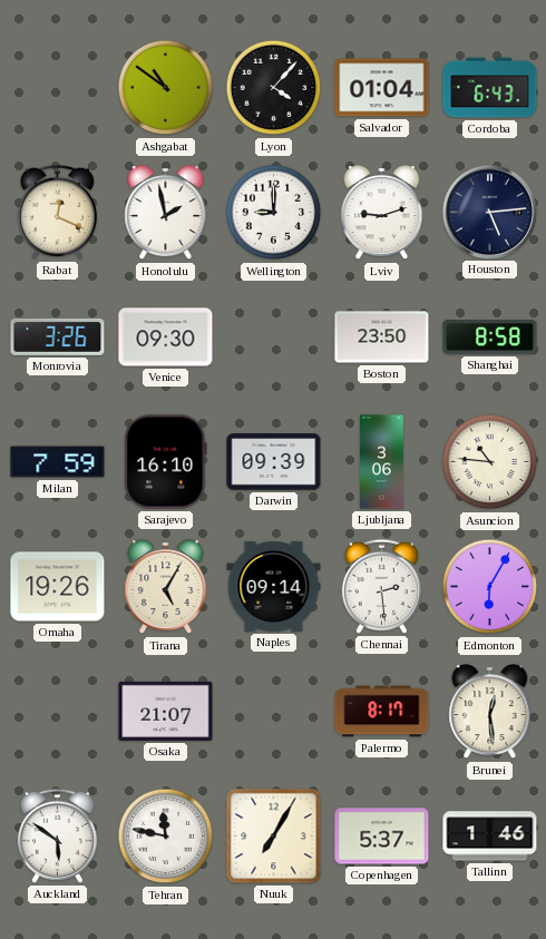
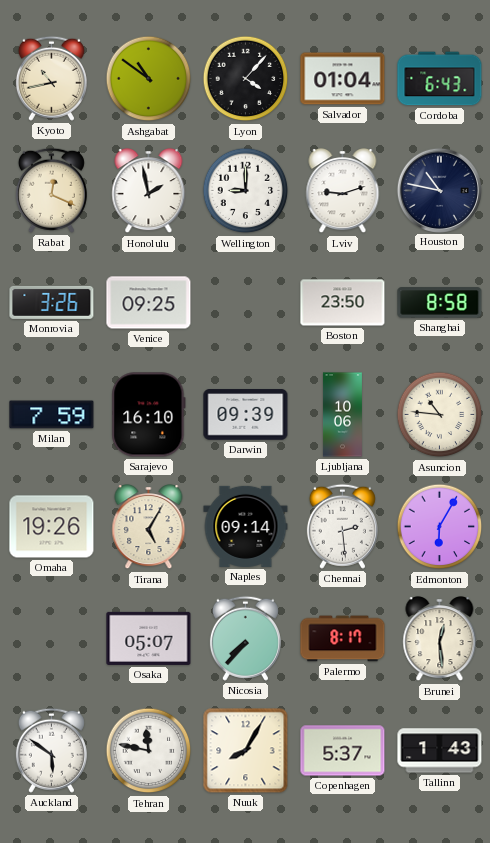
Kyoto: none -> 10:43
Houston: 5:14 -> 10:47
Venice: 09:30 -> 09:25
Ljubljana: 3:06 -> 10:06
Osaka: 21:07 -> 05:07
Nicosia: none -> 7:37
Nuuk: 7:05 -> 8:05
Tallinn: 1:46 -> 1:43
